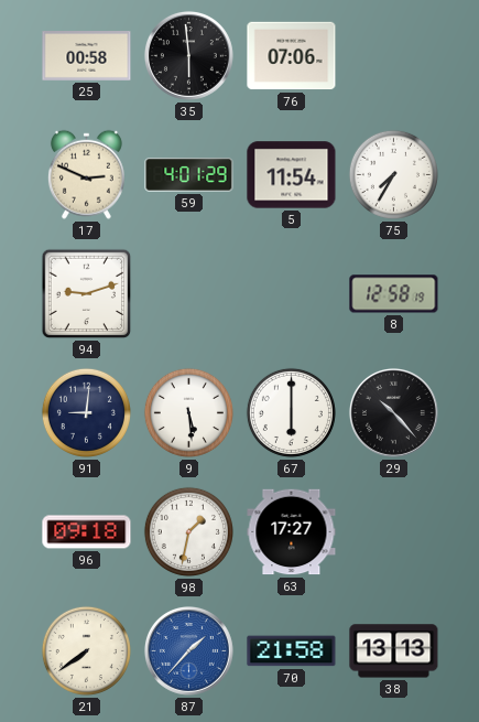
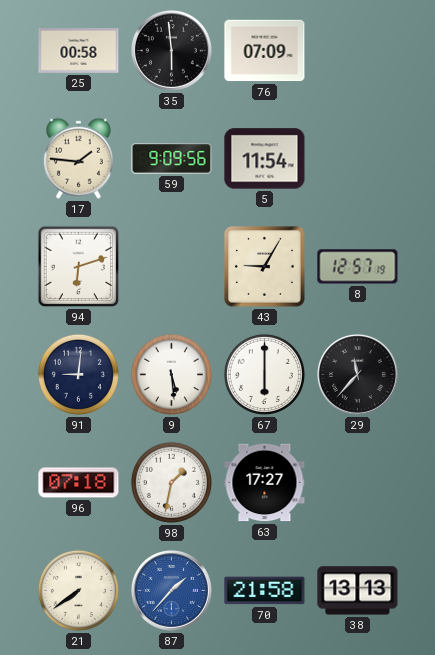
76: 07:06 -> 07:09
17: 2:49 -> 1:46
59: 4:01 -> 9:09
75: 7:35 -> none
94: 9:12 -> 6:12
43: none -> 9:05
8: 12:58 -> 12:57
29: 10:23 -> 11:37
96: 09:18 -> 07:18
